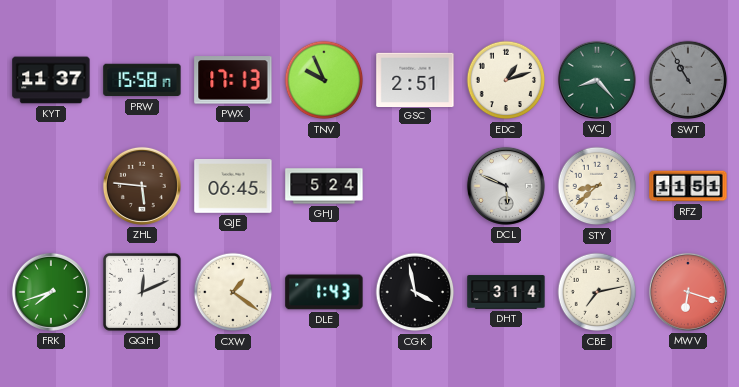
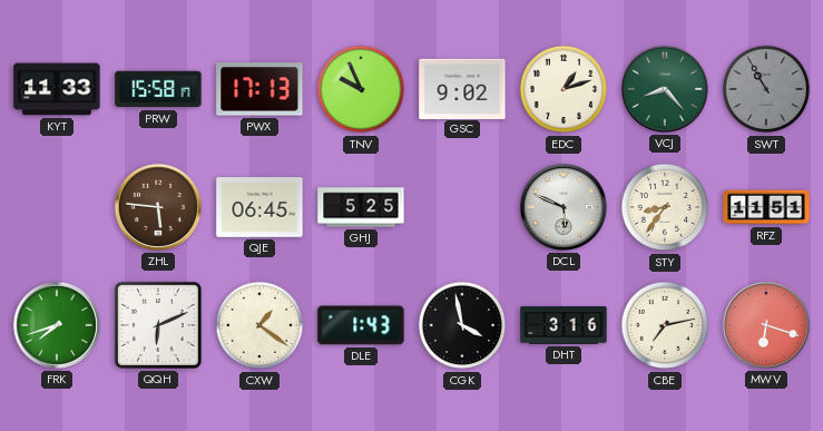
KYT: 11:37 -> 11:33
GSC: 2:51 -> 9:02
GHJ: 5:24 -> 5:25
STY: 8:38 -> 8:36
QQH: 12:11 -> 6:11
DHT: 3:14 -> 3:16
